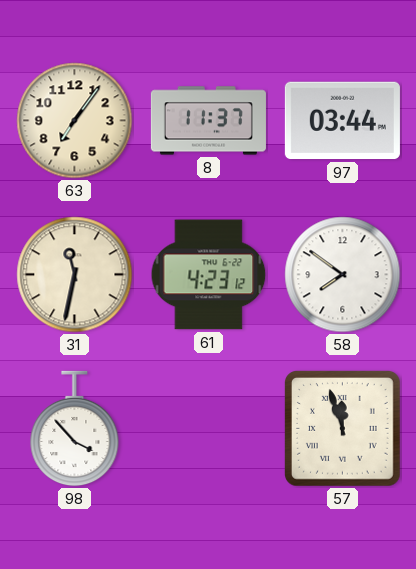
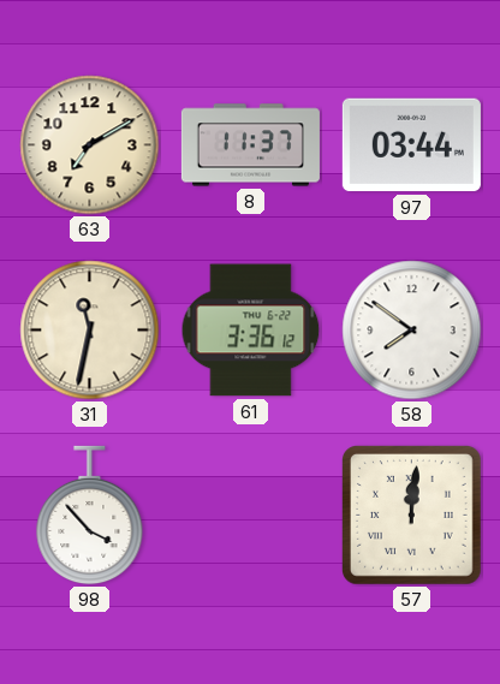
63: 7:06 -> 7:10
61: 4:23 -> 3:36
57: 11:57 -> 12:01
